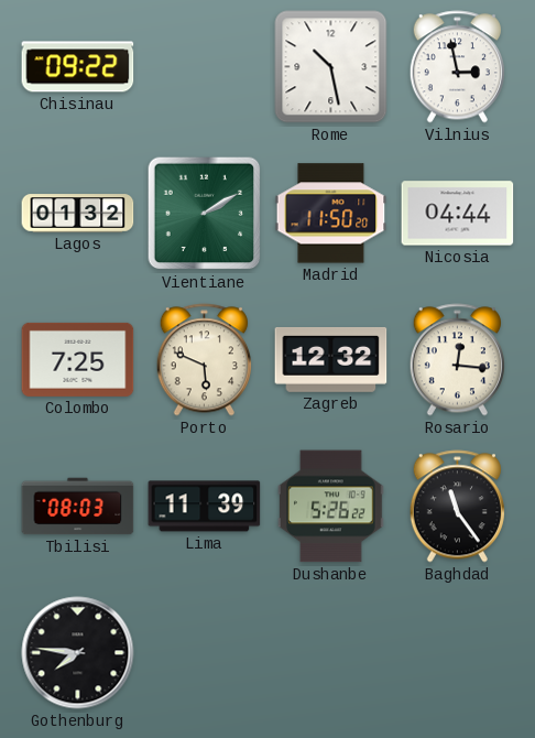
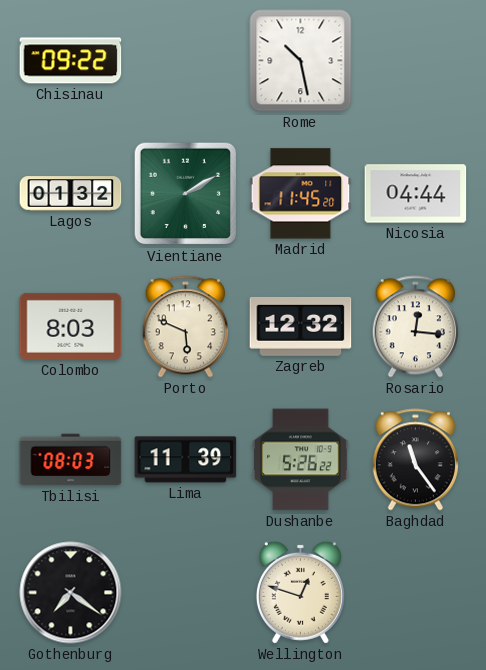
Vilnius: 2:58 -> none
Madrid: 11:50 -> 11:45
Colombo: 7:25 -> 8:03
Gothenburg: 7:46 -> 7:21
Wellington: none -> 12:48
